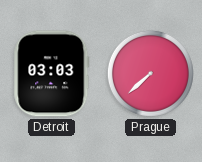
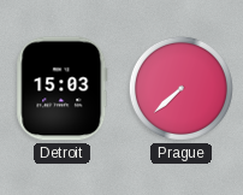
Detroit: 03:03 -> 15:03
